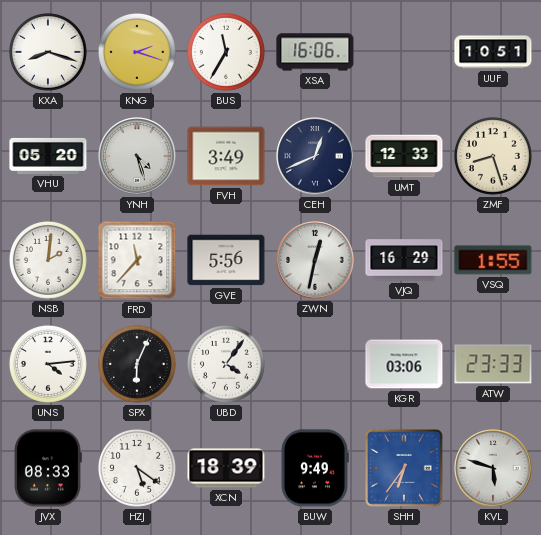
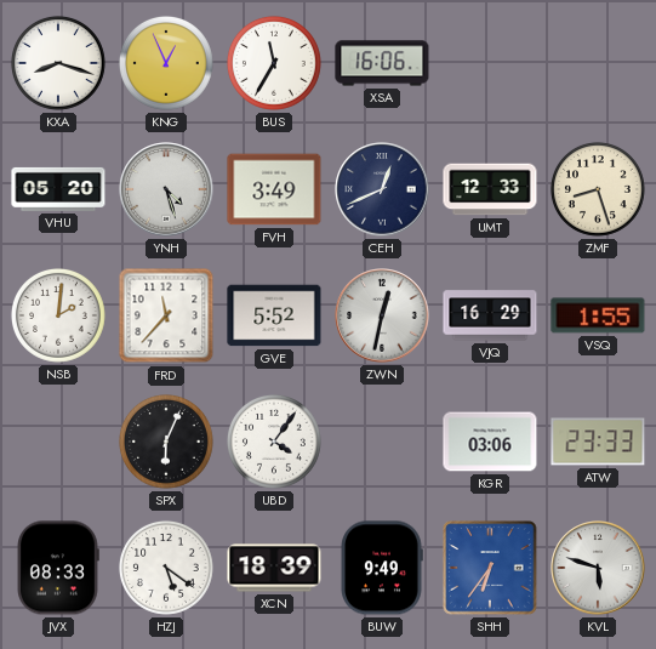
KNG: 2:18 -> 12:56
UUF: 10:51 -> none
GVE: 5:56 -> 5:52
UNS: 4:14 -> none
